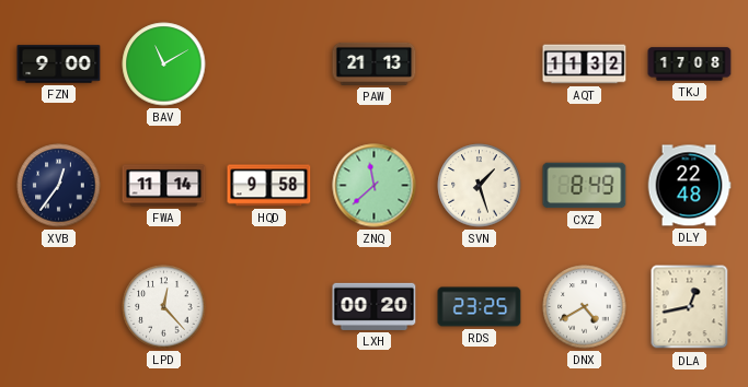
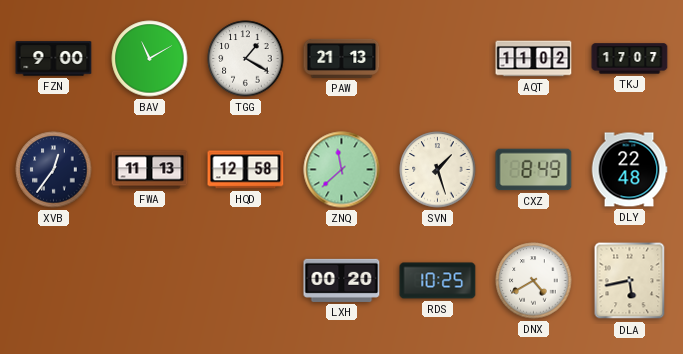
TGG: none -> 1:20
AQT: 11:32 -> 11:02
TKJ: 17:08 -> 17:07
FWA: 11:14 -> 11:13
HQD: 9:58 -> 12:58
LPD: 12:23 -> none
RDS: 23:25 -> 10:25
DLA: 12:43 -> 5:43
